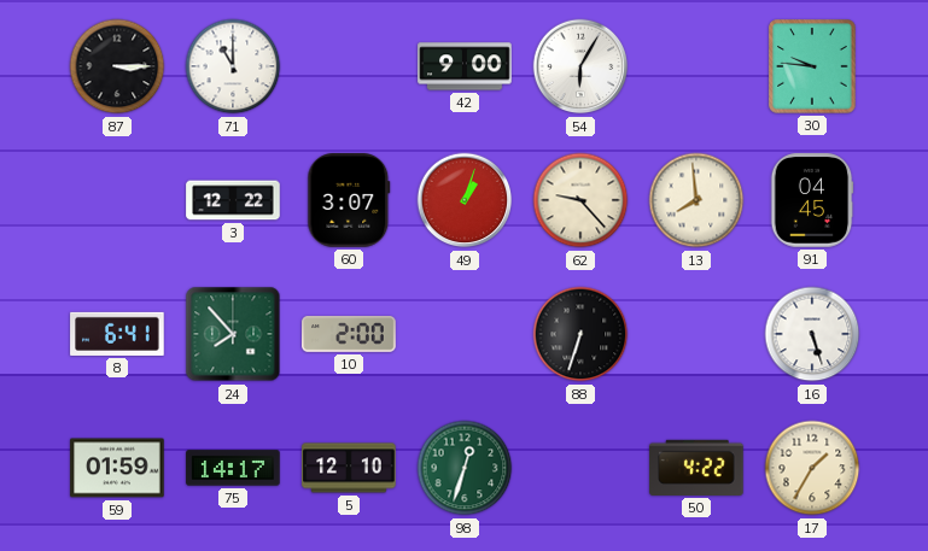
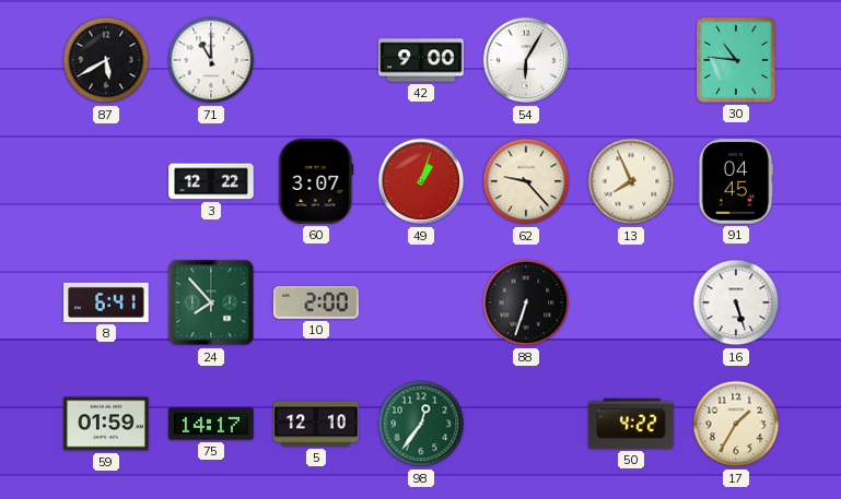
87: 3:15 -> 5:40
30: 9:46 -> 10:46
13: 7:59 -> 7:56
98: 12:33 -> 12:36
